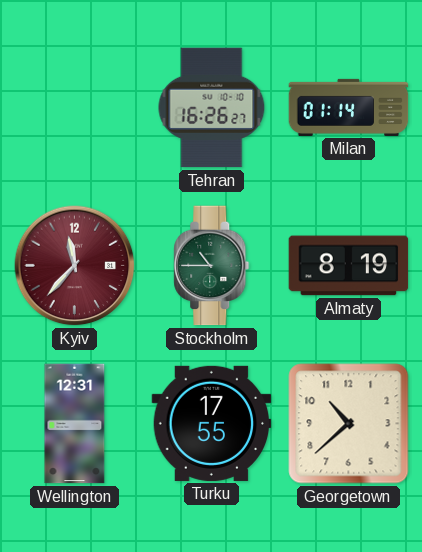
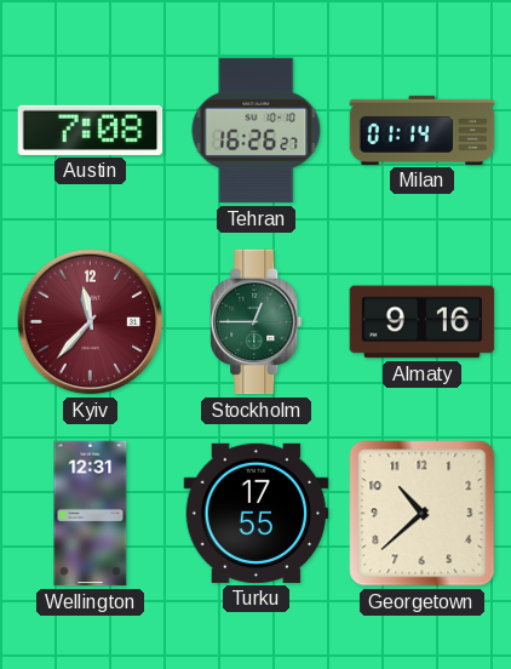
Austin: none -> 7:08
Stockholm: 10:45 -> 12:45
Almaty: 8:19 -> 9:16
